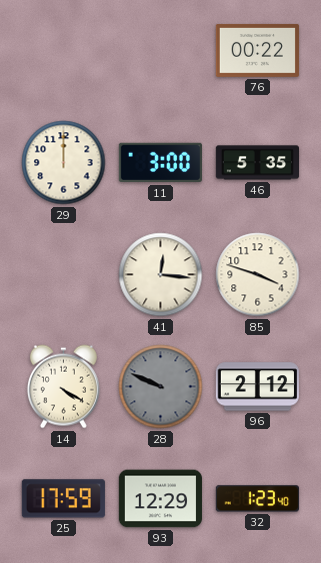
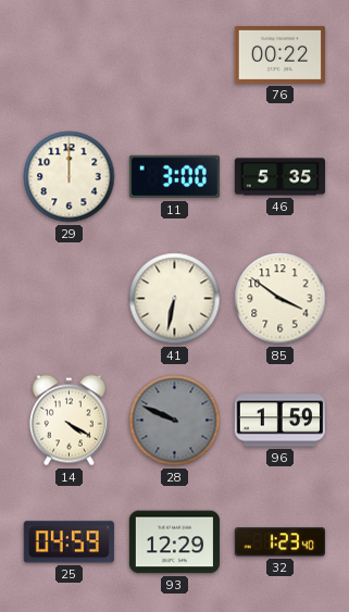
41: 12:16 -> 6:32
85: 3:48 -> 3:51
96: 2:12 -> 1:59
25: 17:59 -> 04:59
